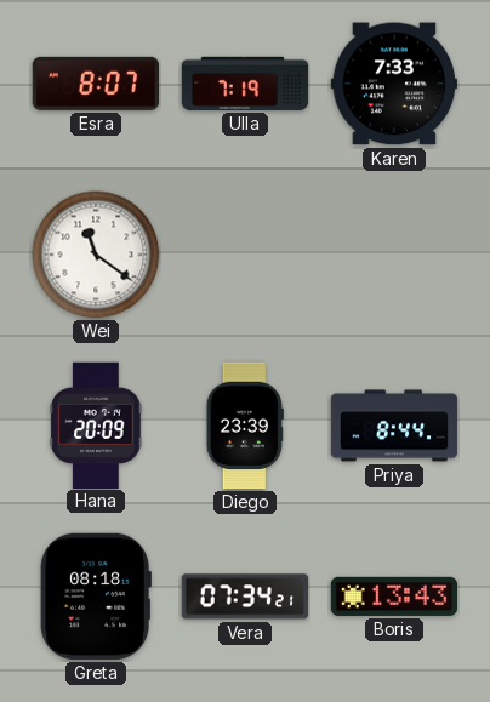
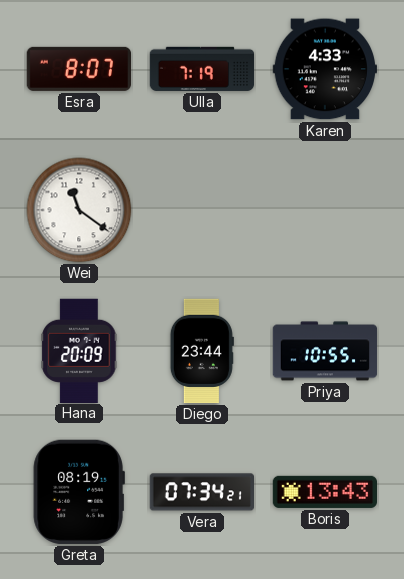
Karen: 7:33 -> 4:33
Diego: 23:39 -> 23:44
Priya: 8:44 -> 10:55
Greta: 08:18 -> 08:19
